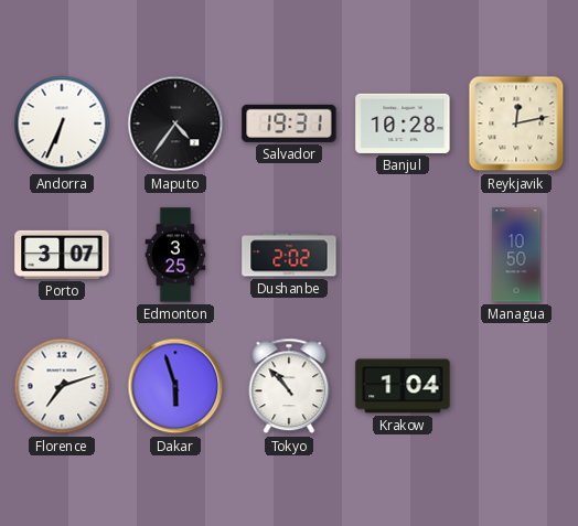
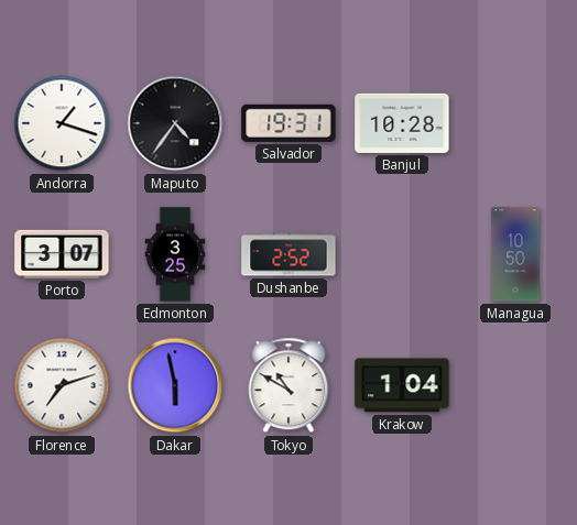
Andorra: 6:34 -> 1:18
Reykjavik: 12:13 -> none
Dushanbe: 2:02 -> 2:52
Dakar: 5:57 -> 5:58
Tokyo: 10:53 -> 10:50
